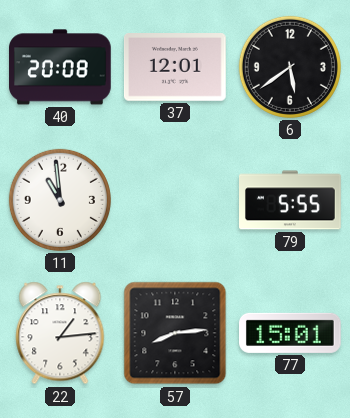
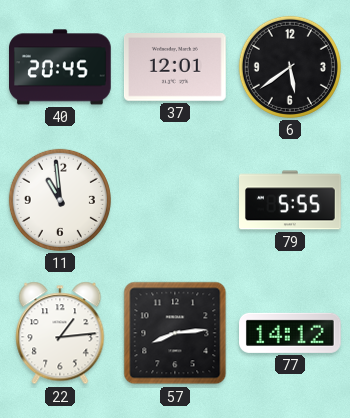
40: 20:08 -> 20:45
77: 15:01 -> 14:12
